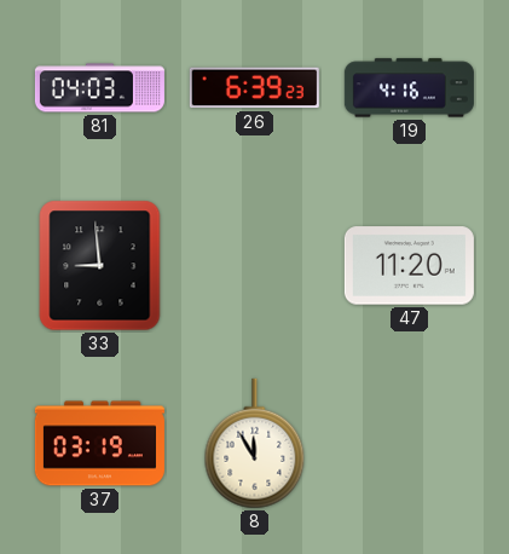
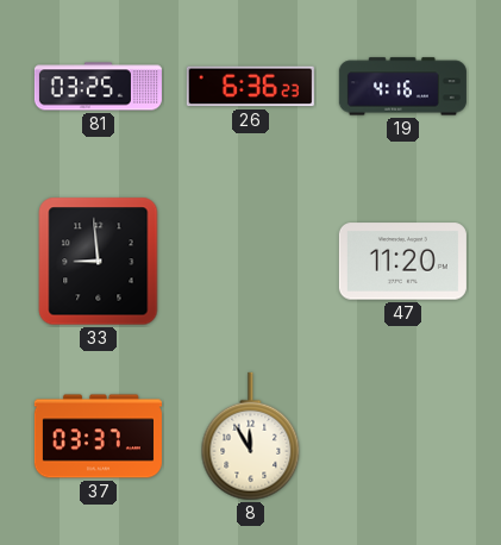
81: 04:03 -> 03:25
26: 6:39 -> 6:36
37: 03:19 -> 03:37
